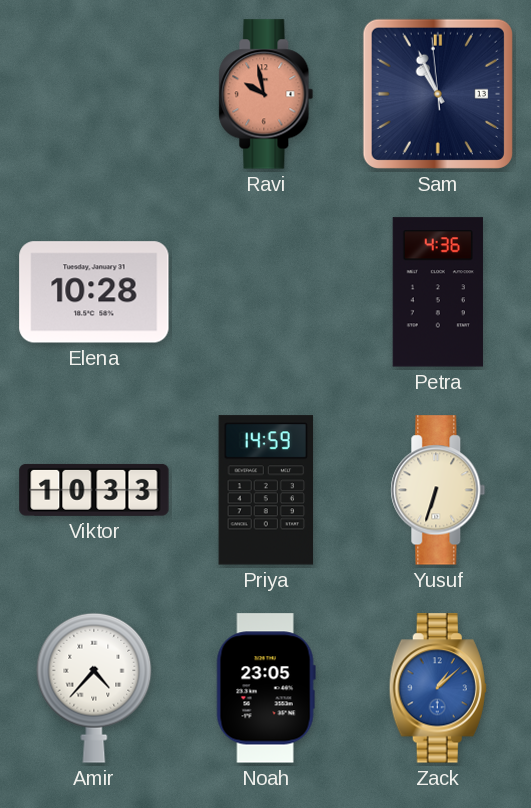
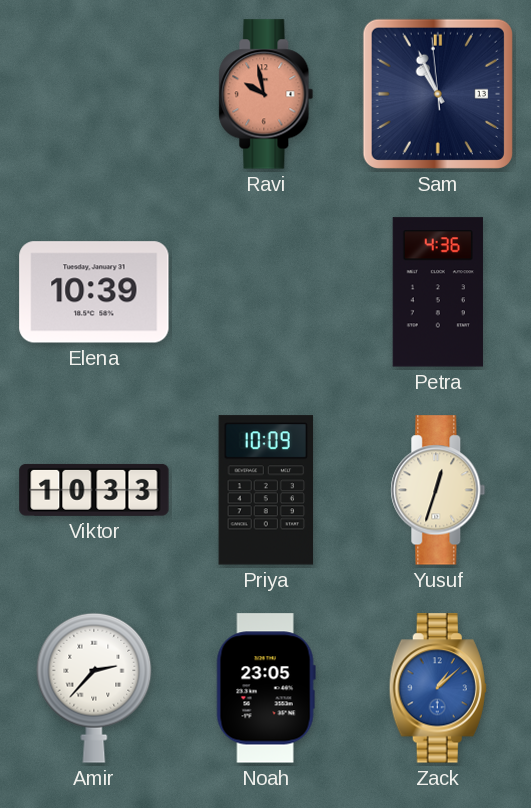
Elena: 10:28 -> 10:39
Priya: 14:59 -> 10:09
Yusuf: 6:33 -> 12:33
Amir: 4:37 -> 2:37
